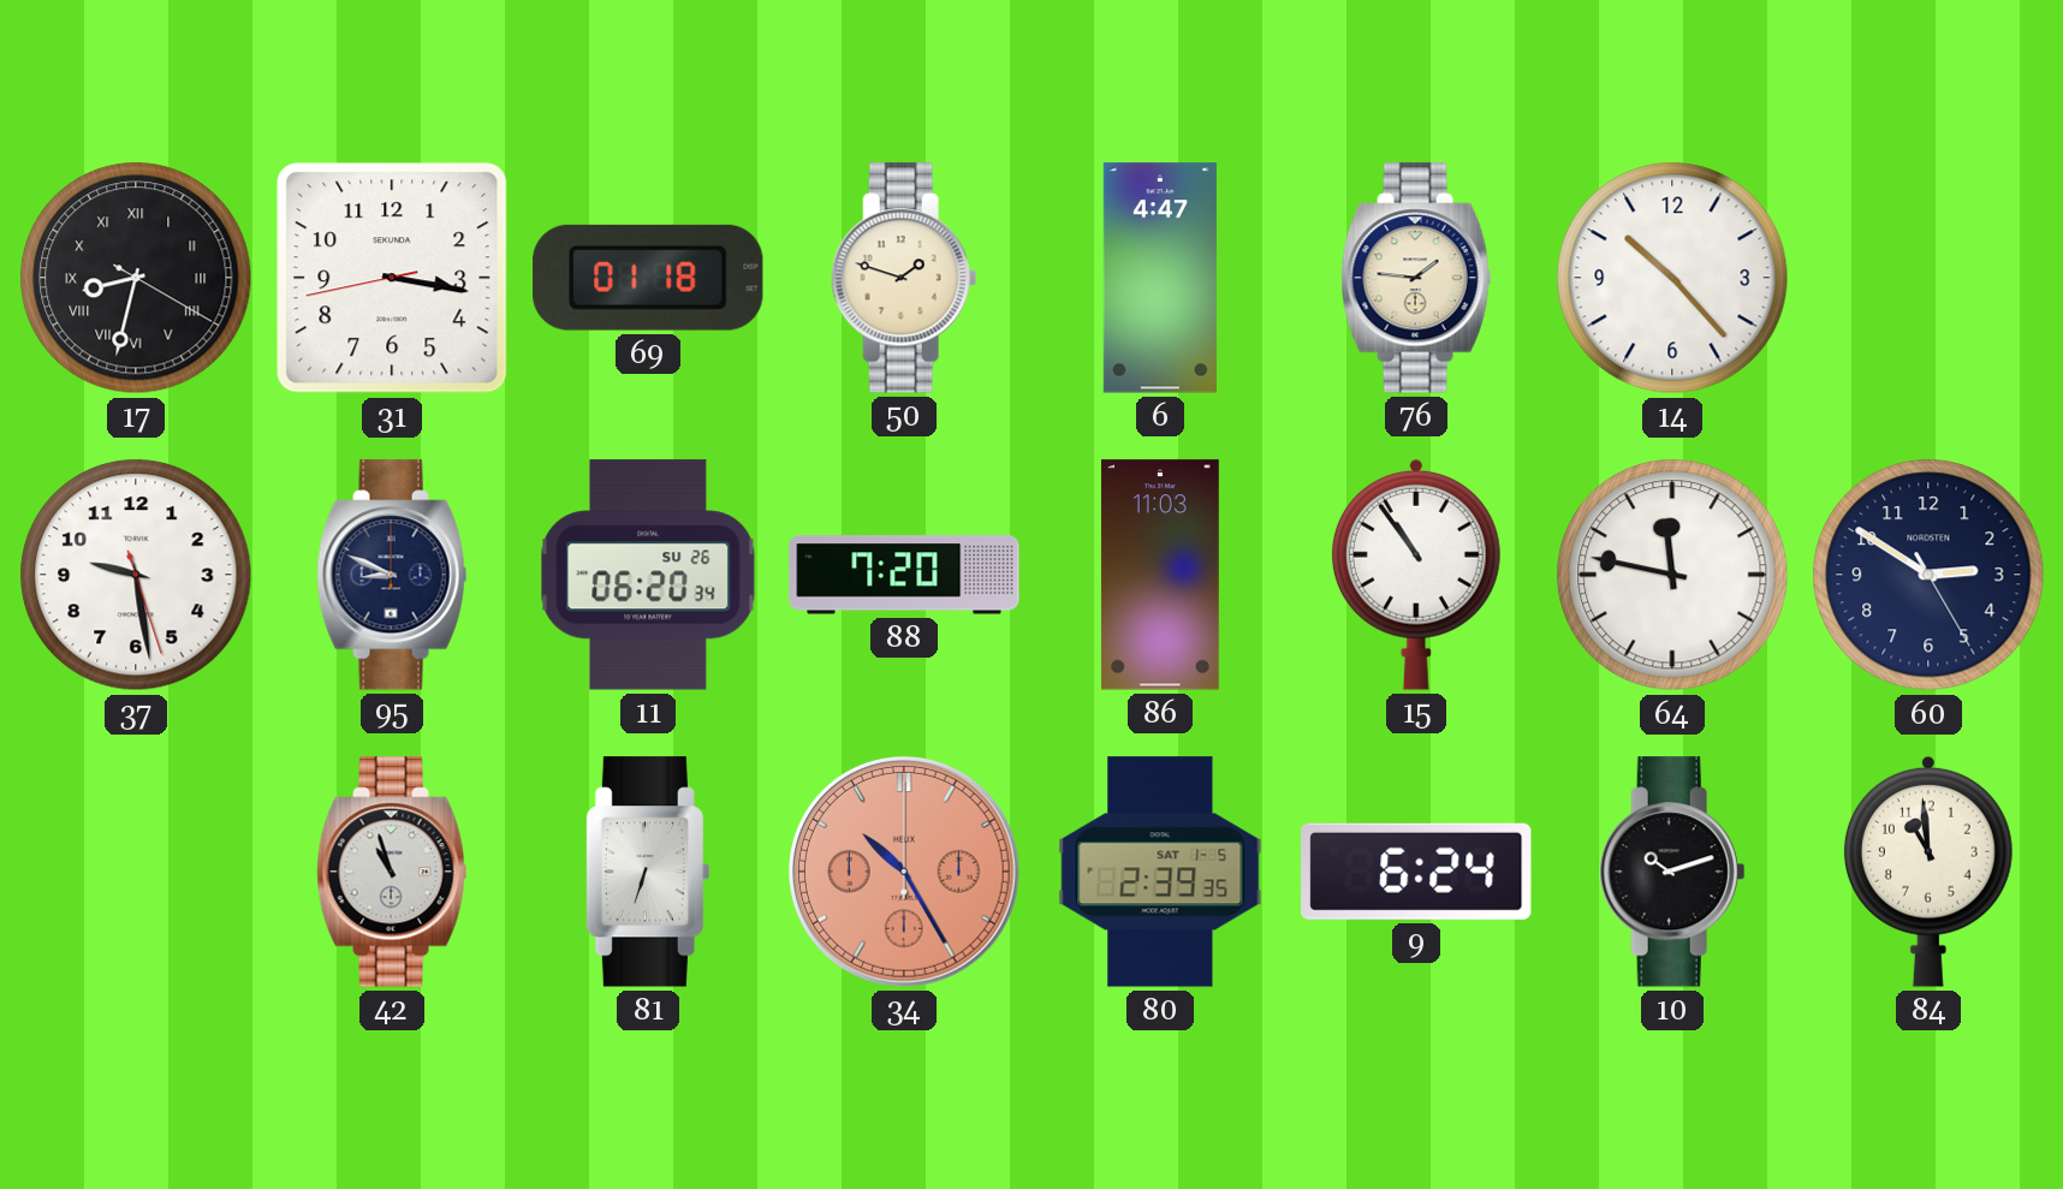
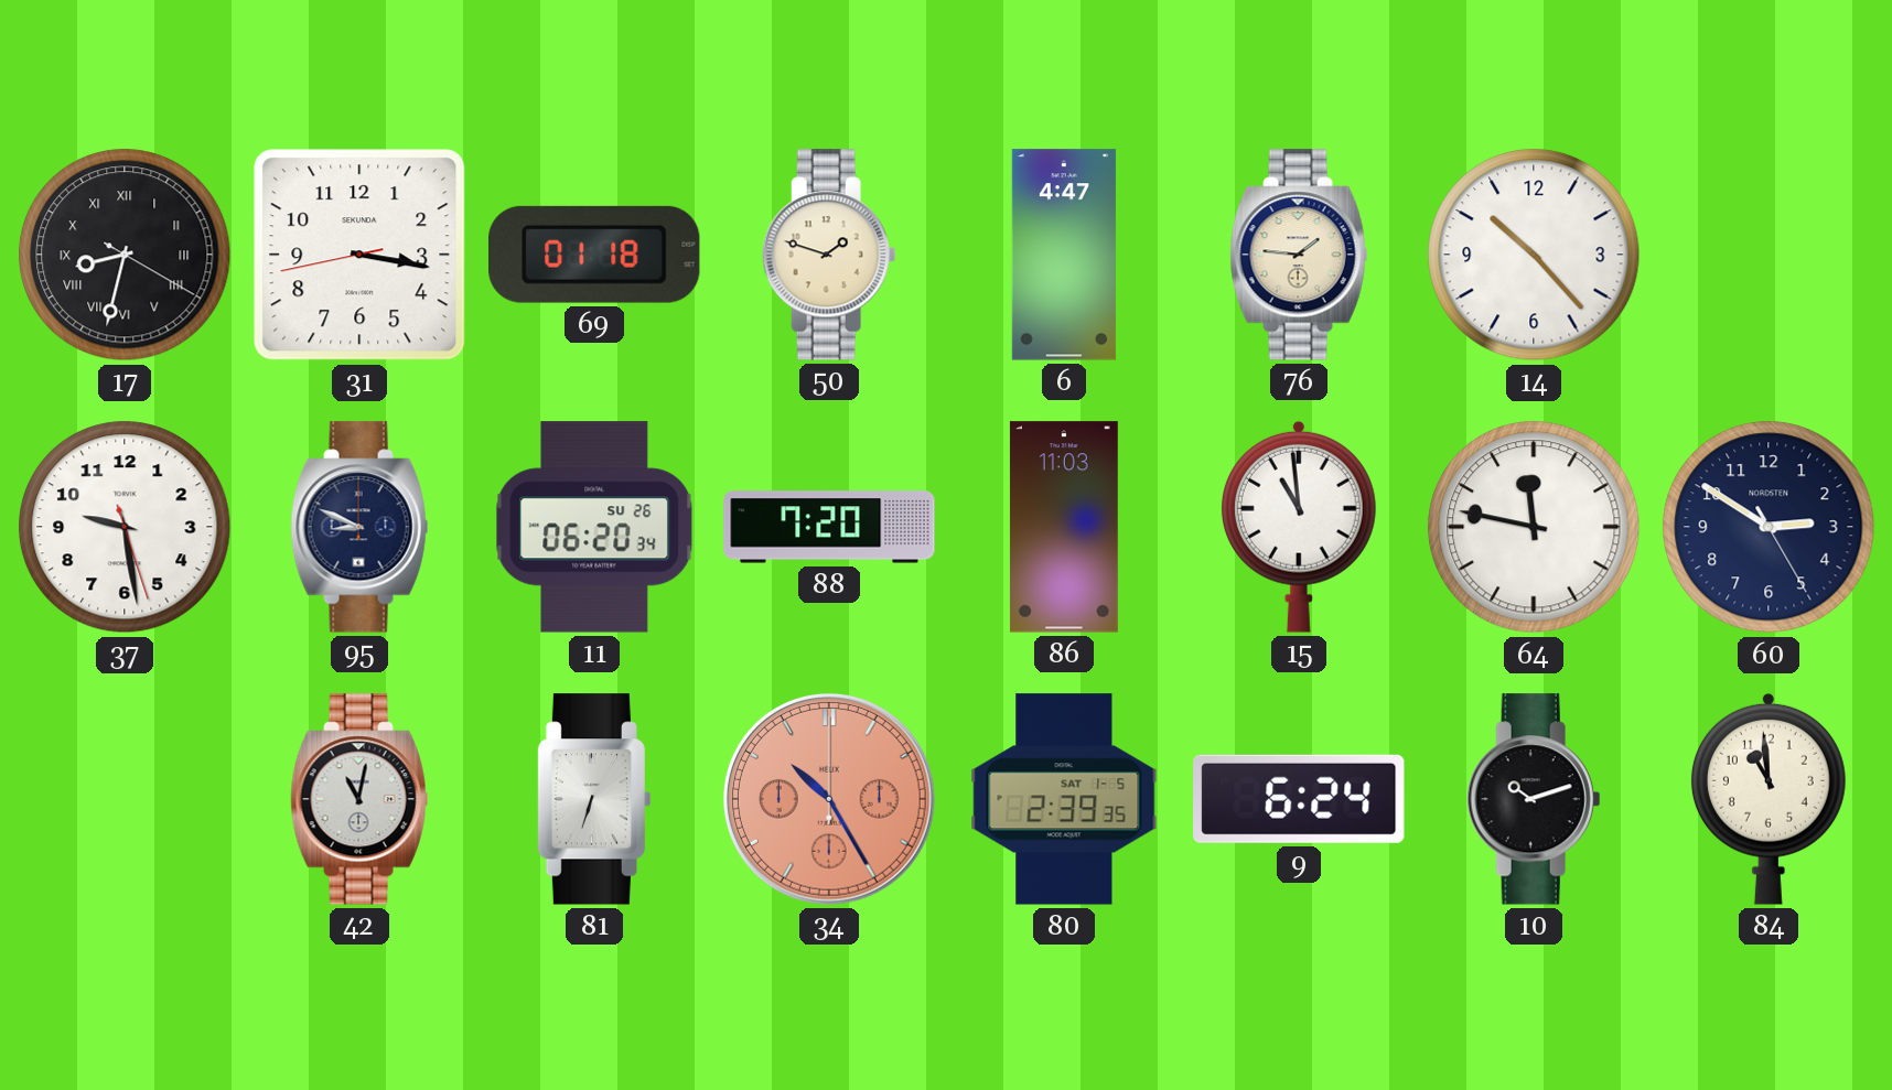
15: 10:54 -> 10:59
42: 10:57 -> 11:02
